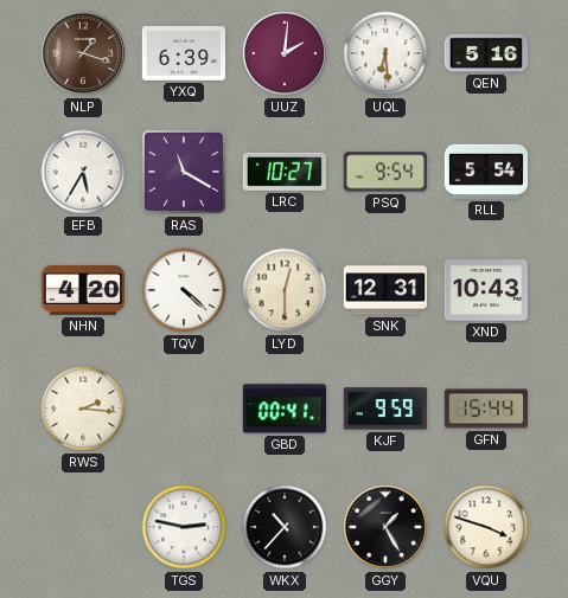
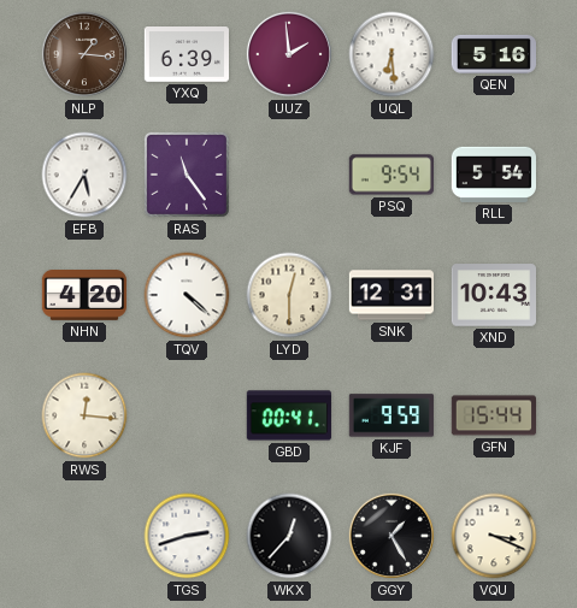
NLP: 1:18 -> 1:16
UUZ: 2:01 -> 1:59
RAS: 11:20 -> 11:24
LRC: 10:27 -> none
RWS: 2:16 -> 12:16
TGS: 2:47 -> 2:42
WKX: 10:37 -> 12:37
VQU: 3:48 -> 3:19
